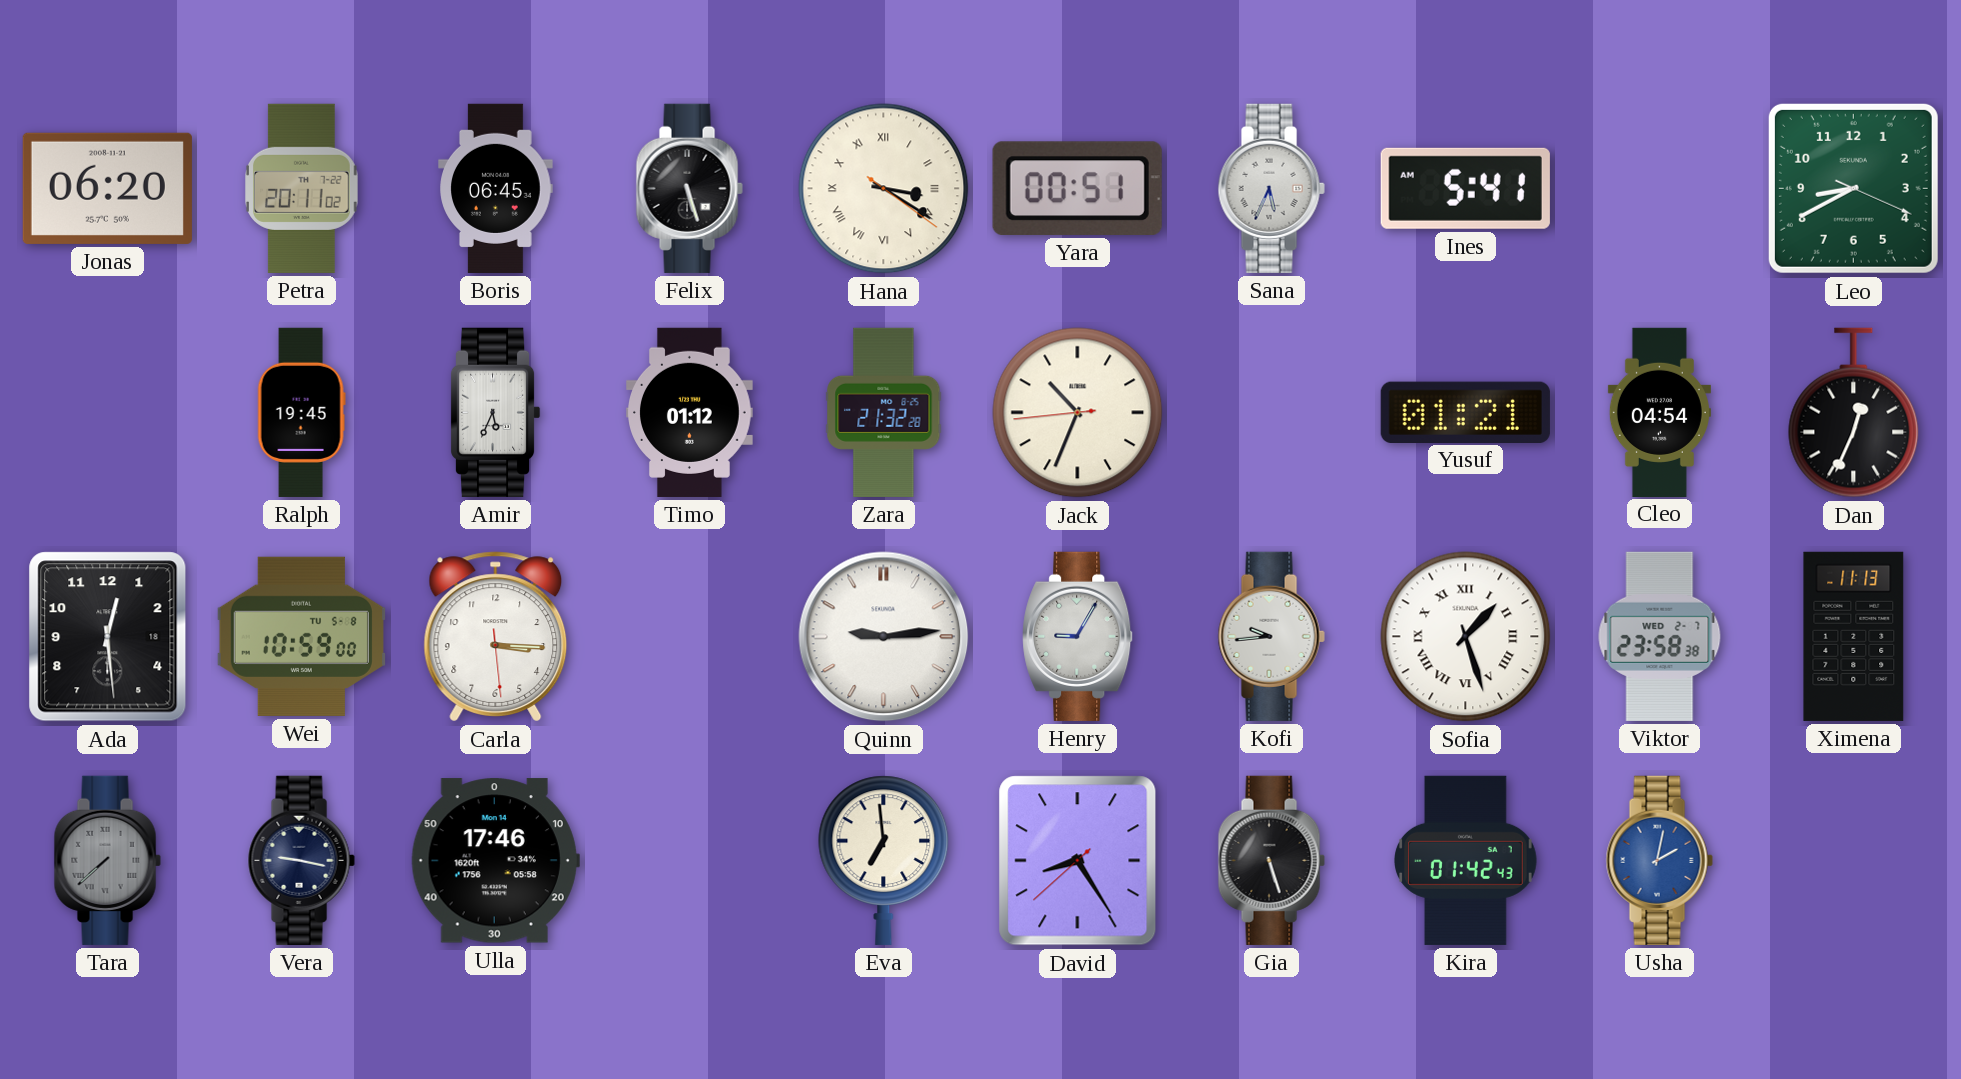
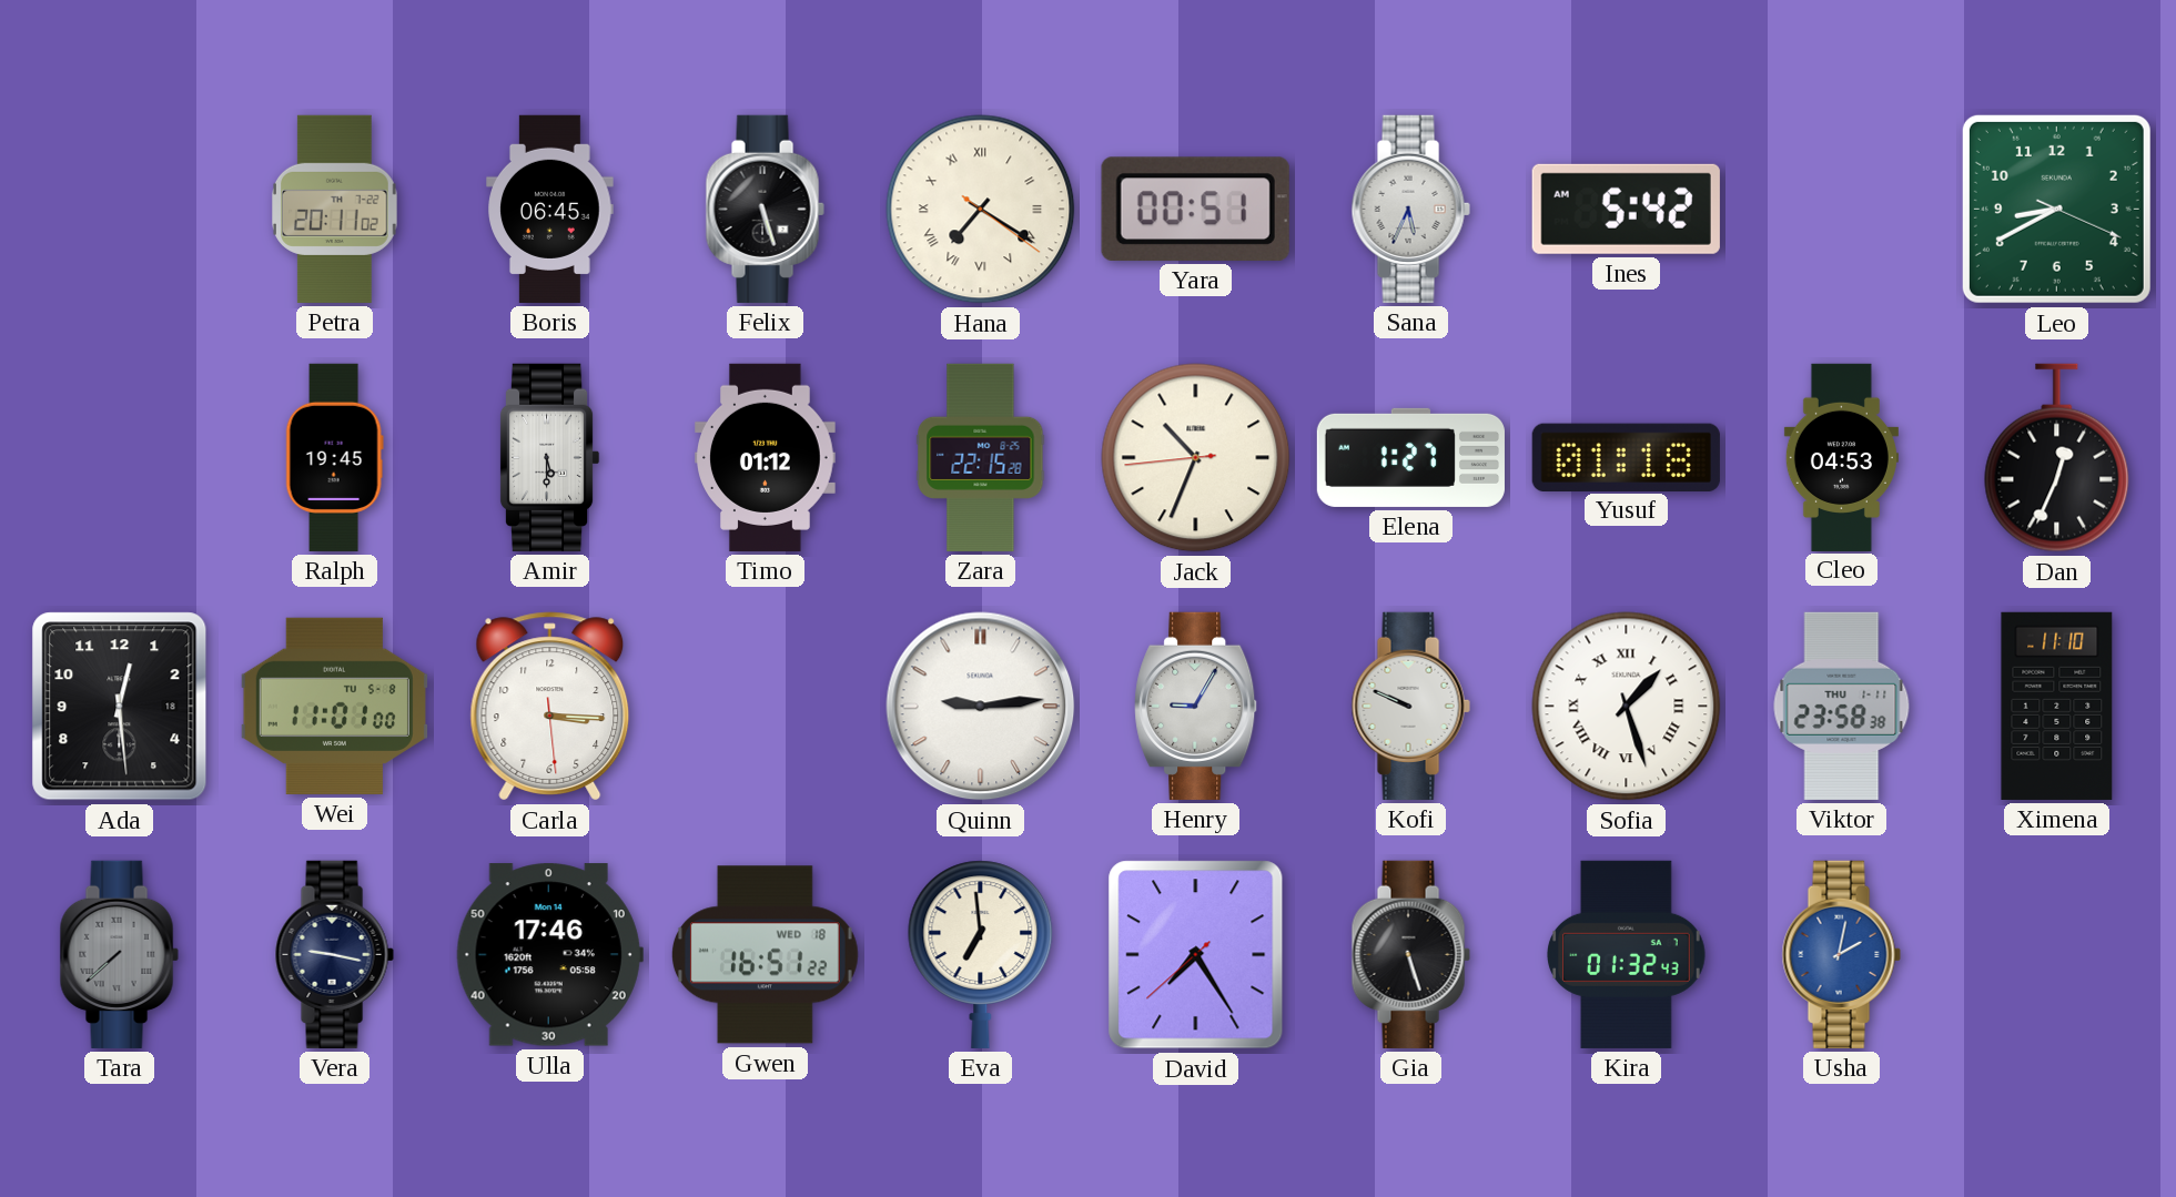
Jonas: 06:20 -> none
Hana: 3:20 -> 7:20
Ines: 5:41 -> 5:42
Amir: 5:34 -> 5:30
Zara: 21:32 -> 22:15
Elena: none -> 1:27
Yusuf: 01:21 -> 01:18
Cleo: 04:54 -> 04:53
Wei: 10:59 -> 11:01
Kofi: 9:44 -> 9:49
Viktor date: WED 2-7 -> THU 1-11
Ximena: 11:13 -> 11:10
Gwen: none -> 16:51
David: 8:24 -> 7:24
Kira: 01:42 -> 01:32
